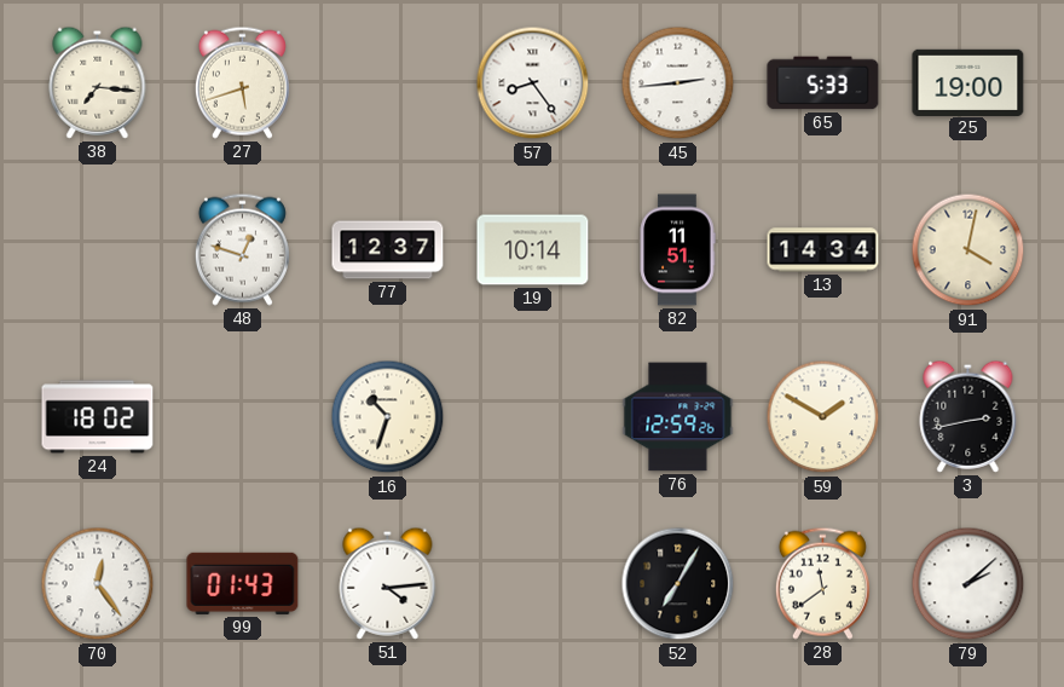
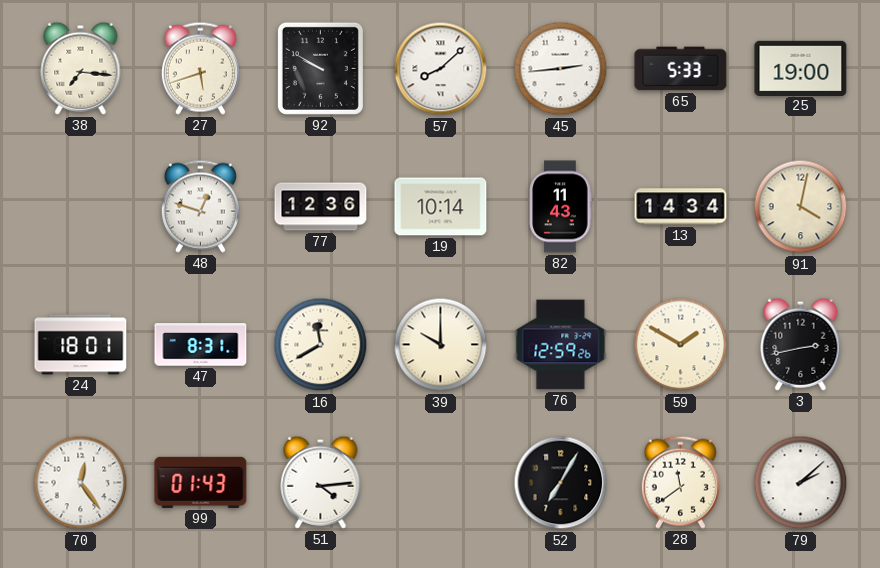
92: none -> 9:50
57: 8:24 -> 8:08
77: 12:37 -> 12:36
82: 11:51 -> 11:43
24: 18:02 -> 18:01
47: none -> 8:31
16: 10:33 -> 11:40
39: none -> 10:00
